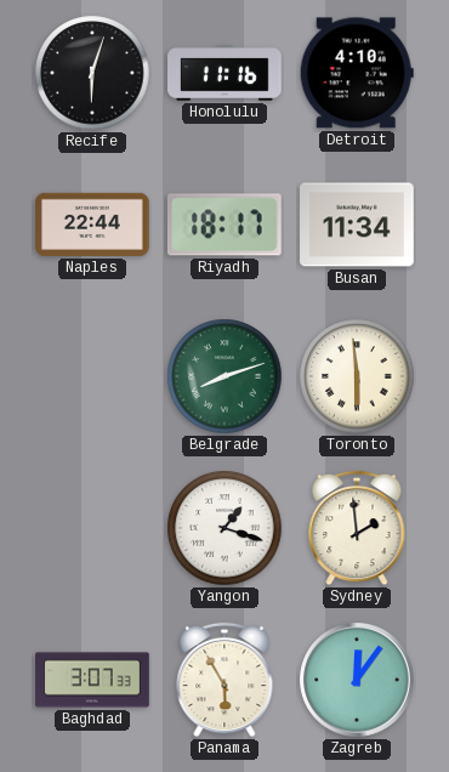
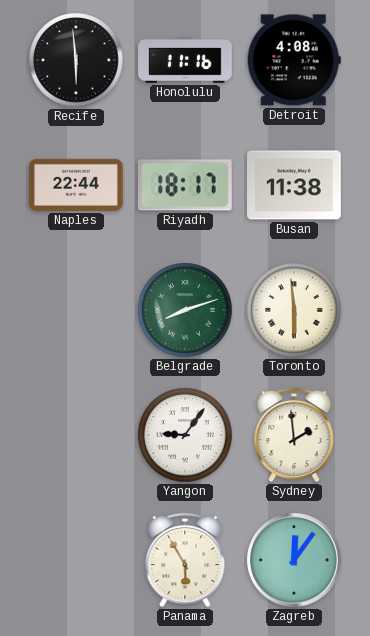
Recife: 6:03 -> 5:59
Detroit: 4:10 -> 4:08
Busan: 11:34 -> 11:38
Yangon: 1:18 -> 9:06
Baghdad: 3:07 -> none
